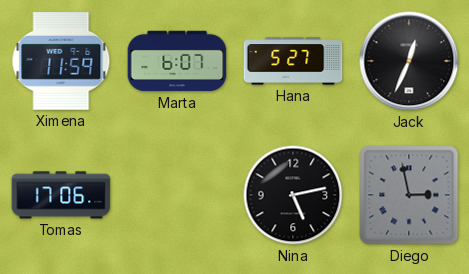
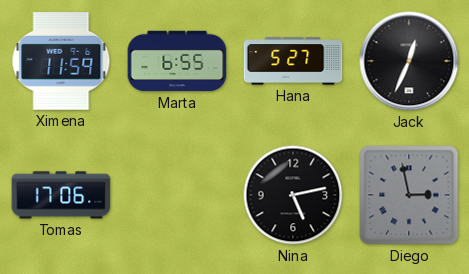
Marta: 6:07 -> 6:55
